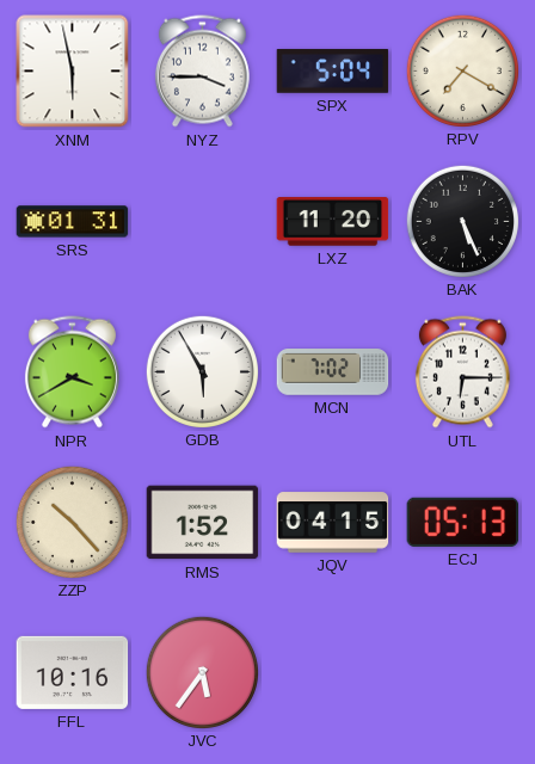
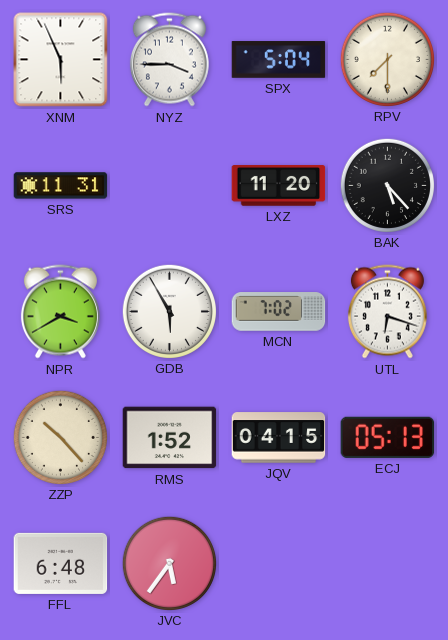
XNM: 5:58 -> 5:56
RPV: 7:20 -> 7:30
SRS: 01:31 -> 11:31
BAK: 5:26 -> 5:23
UTL: 6:15 -> 6:18
FFL: 10:16 -> 6:48
